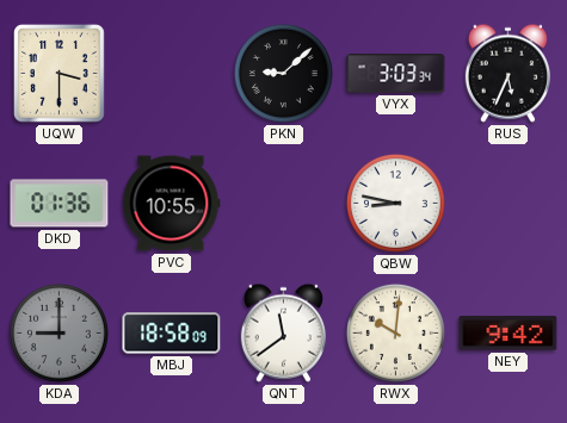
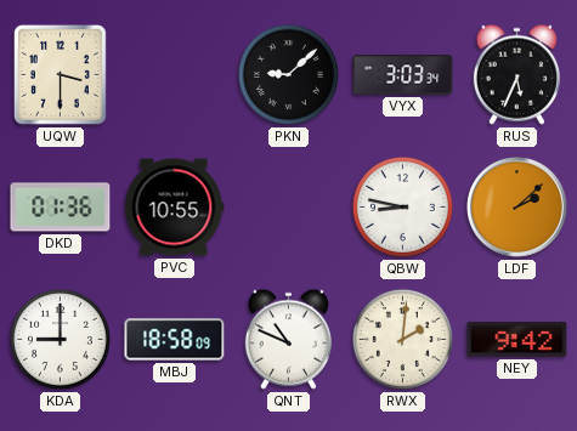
LDF: none -> 2:08
KDA dial: grey -> white
QNT: 11:39 -> 10:49
RWX: 10:01 -> 2:01
